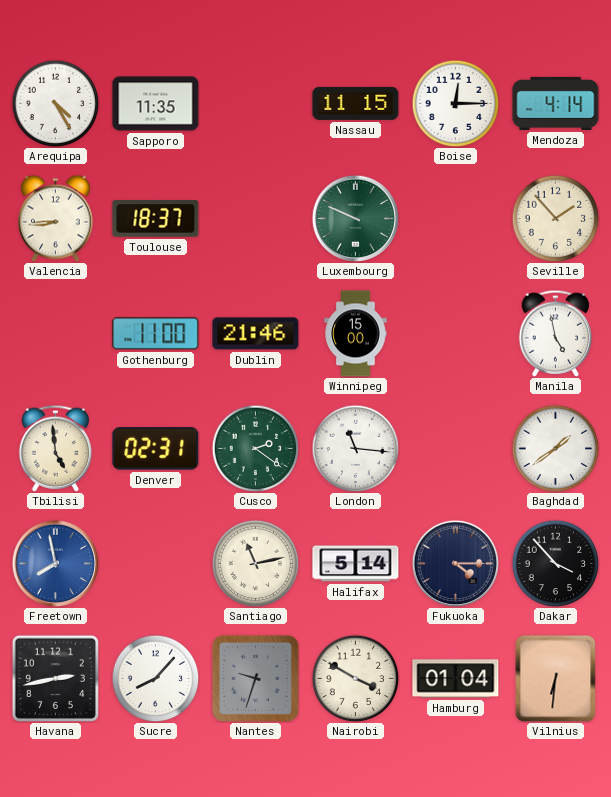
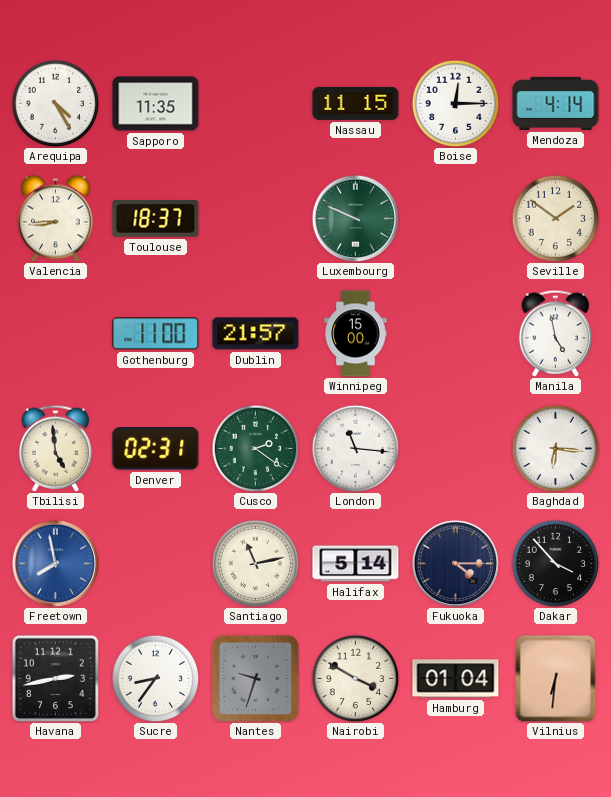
Seville: 1:53 -> 1:51
Dublin: 21:46 -> 21:57
Baghdad: 1:39 -> 6:16
Sucre: 8:07 -> 8:36
